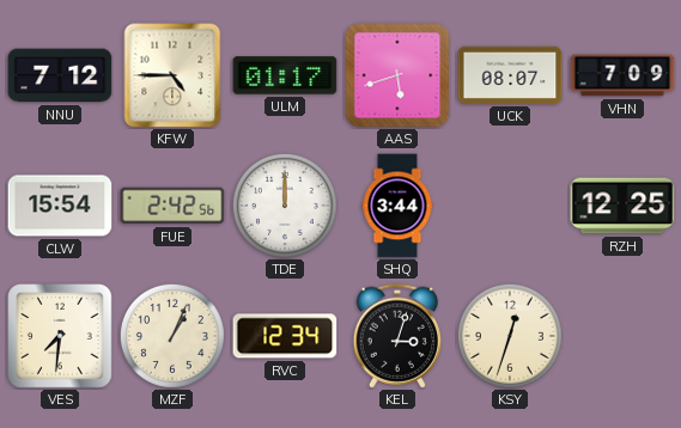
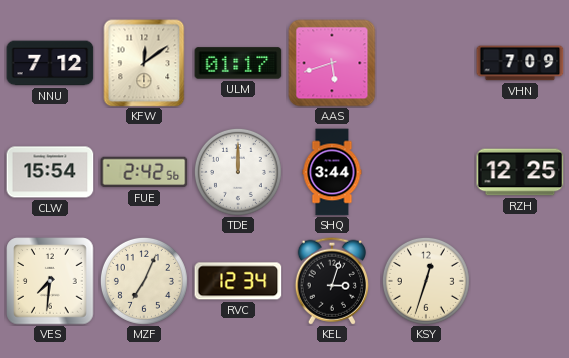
KFW: 4:45 -> 12:09
UCK: 08:07 -> none
MZF: 1:04 -> 7:04
